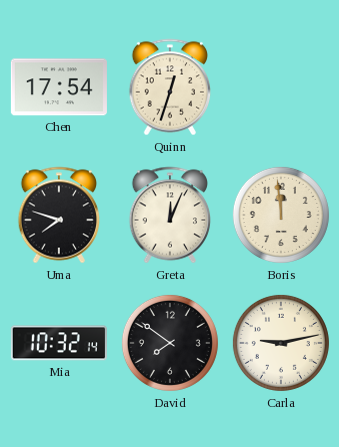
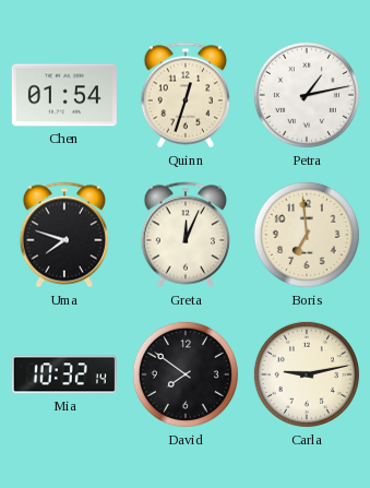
Chen: 17:54 -> 01:54
Petra: none -> 1:13
Boris: 11:59 -> 6:59
